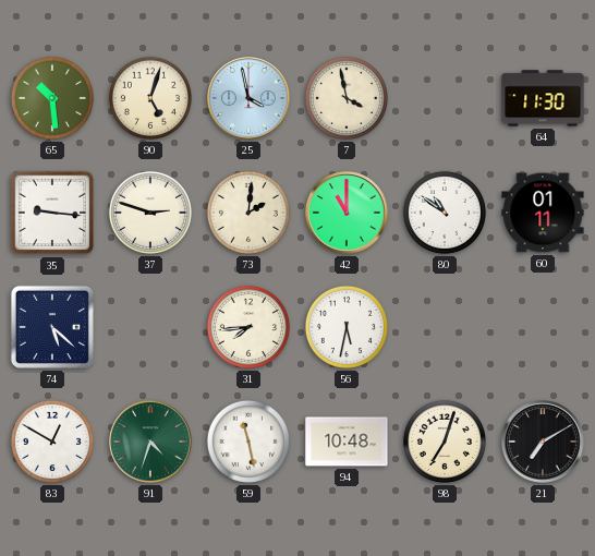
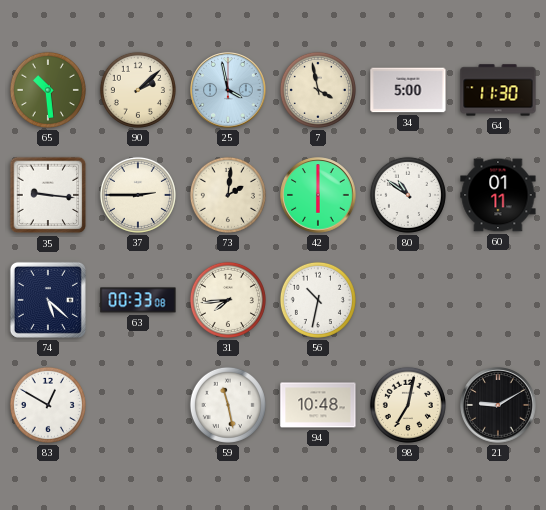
90: 5:03 -> 2:08
34: none -> 5:00
37: 2:48 -> 2:45
42: 11:00 -> 6:00
63: none -> 00:33
56: 5:32 -> 10:32
91: 4:33 -> none
98: 7:03 -> 7:02
21: 7:10 -> 9:10
